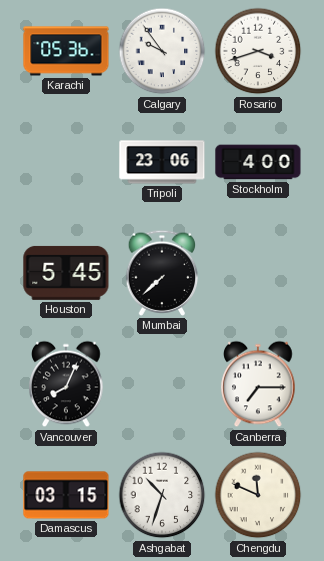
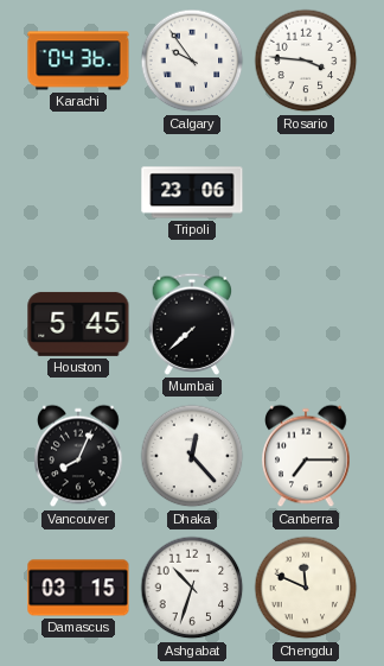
Karachi: 05:36 -> 04:36
Rosario: 3:42 -> 3:46
Stockholm: 4:00 -> none
Dhaka: none -> 12:23
